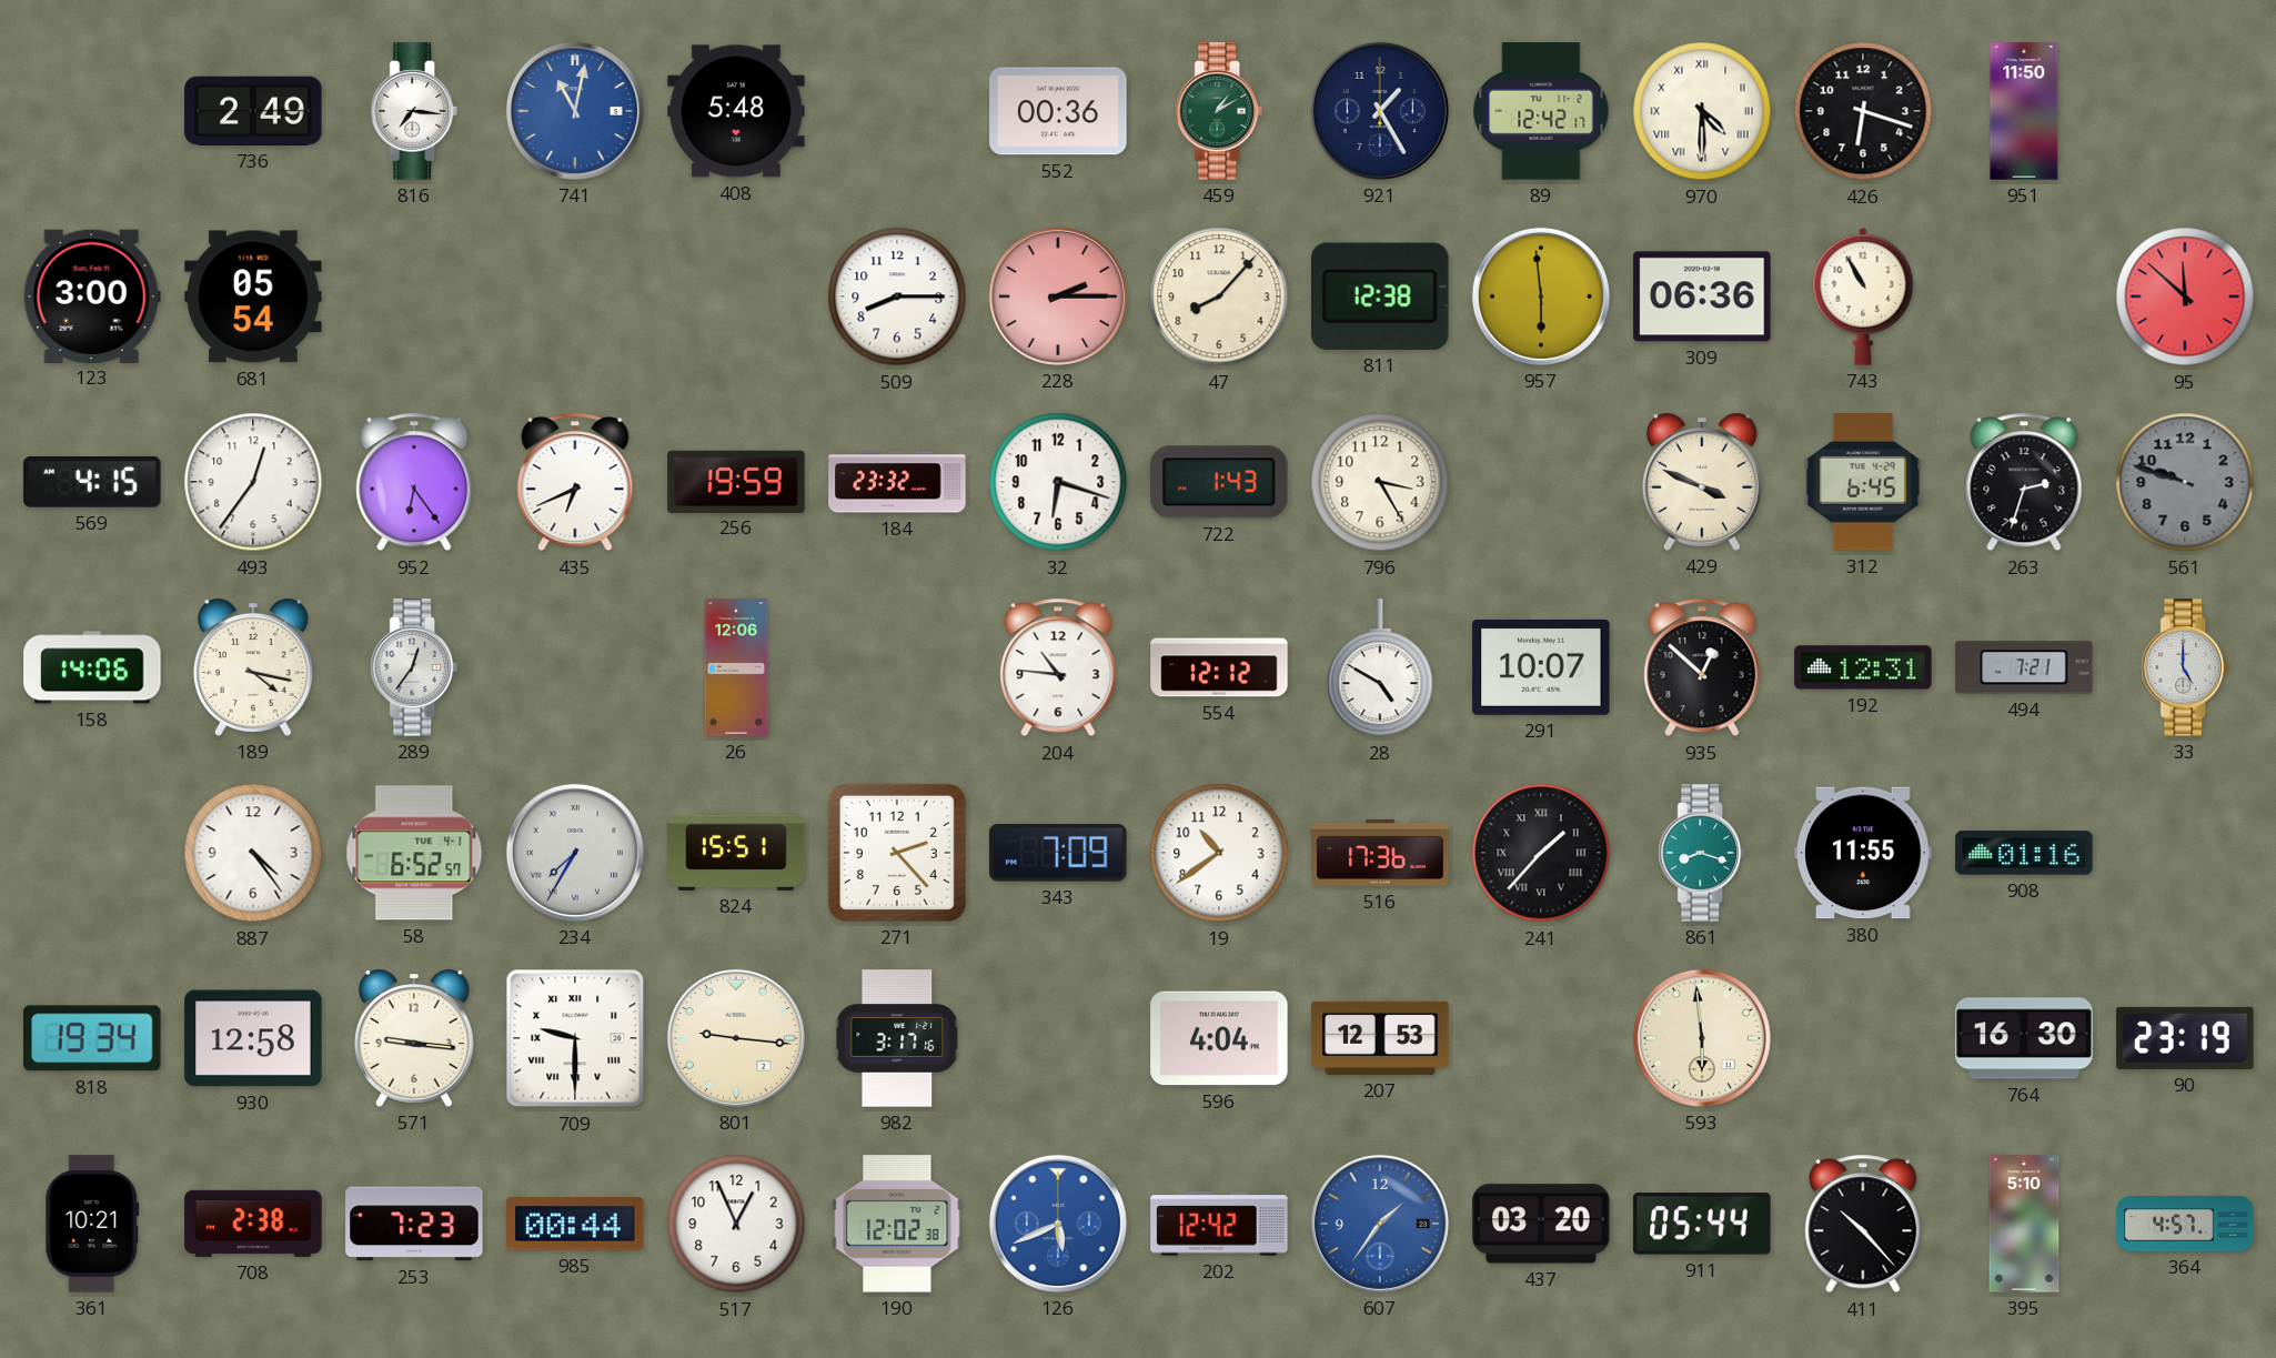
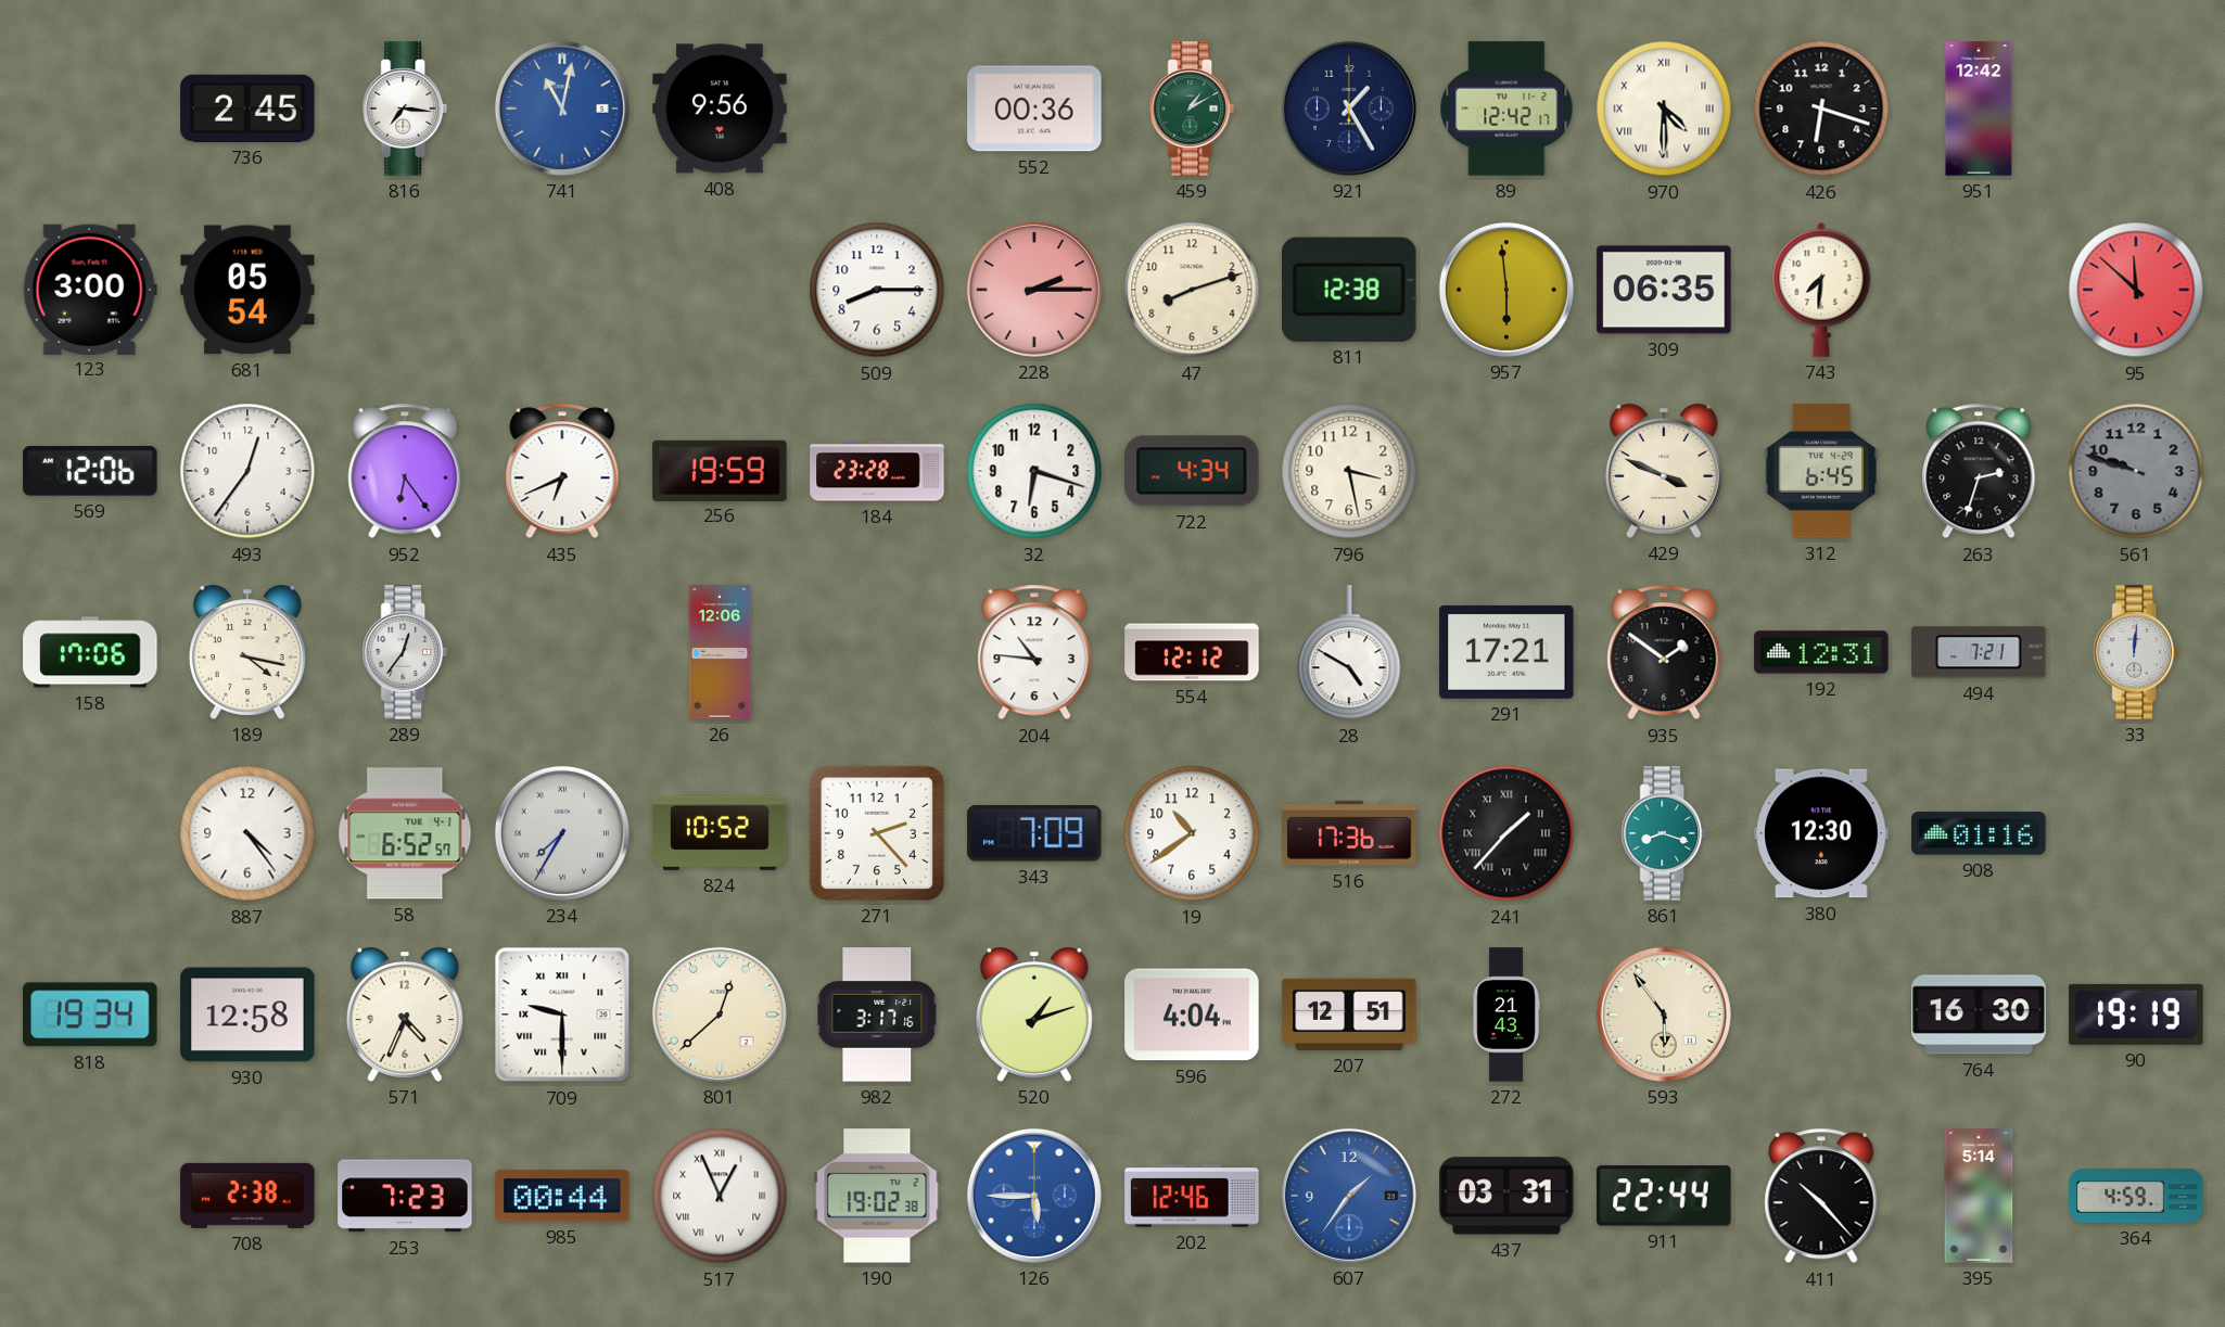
736: 2:49 -> 2:45
408: 5:48 -> 9:56
951: 11:50 -> 12:42
47: 8:07 -> 8:12
309: 06:36 -> 06:35
743: 10:55 -> 7:31
569: 4:15 -> 12:06
184: 23:32 -> 23:28
722: 1:43 -> 4:34
796: 3:25 -> 3:28
158: 14:06 -> 17:06
291: 10:07 -> 17:21
935: 12:52 -> 1:51
33: 5:00 -> 12:01
824: 15:51 -> 10:52
380: 11:55 -> 12:30
571: 9:16 -> 4:34
801: 9:16 -> 12:38
520: none -> 1:12
207: 12:53 -> 12:51
272: none -> 21:43
593: 5:59 -> 5:54
90: 23:19 -> 19:19
361: 10:21 -> none
517 numerals: Arabic -> Roman
190: 12:02 -> 19:02
126: 5:41 -> 5:45
202: 12:42 -> 12:46
437: 03:20 -> 03:31
911: 05:44 -> 22:44
395: 5:10 -> 5:14
364: 4:57 -> 4:59
